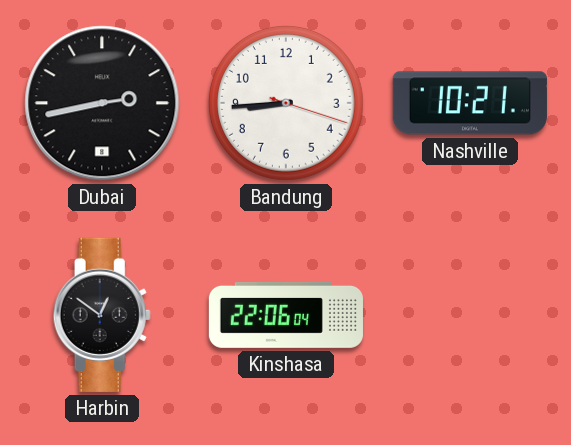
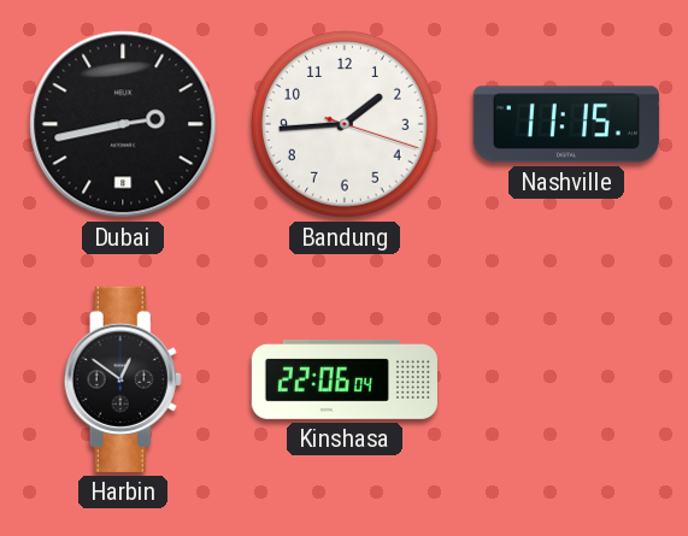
Bandung: 8:44 -> 1:44
Nashville: 10:21 -> 11:15
